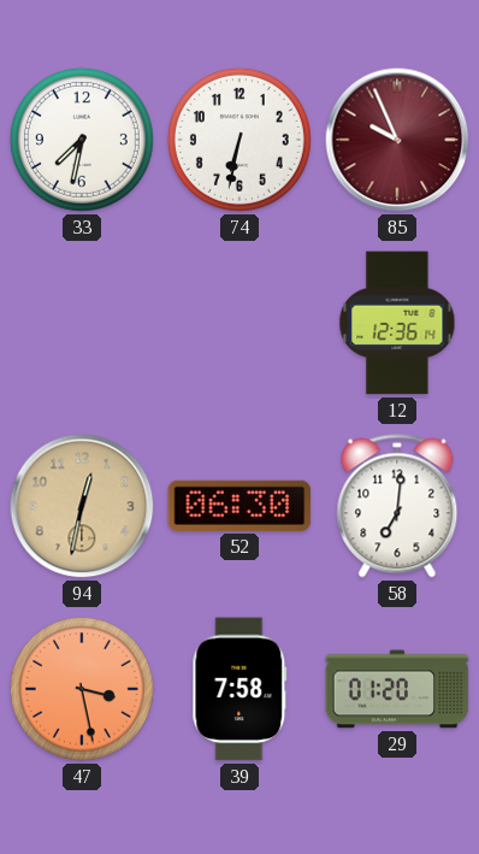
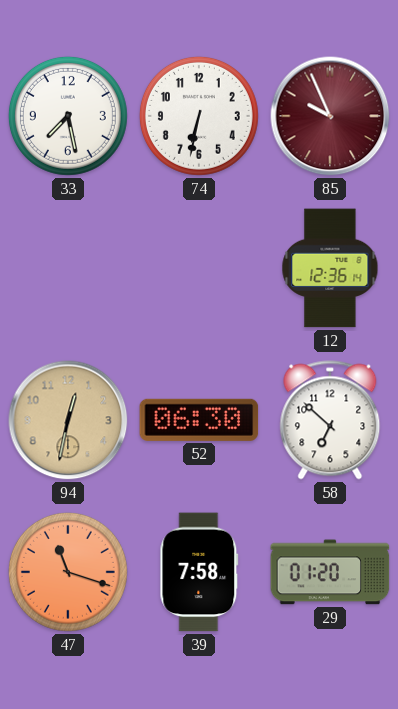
33: 7:32 -> 7:28
58: 7:01 -> 6:52
47: 3:28 -> 11:18
